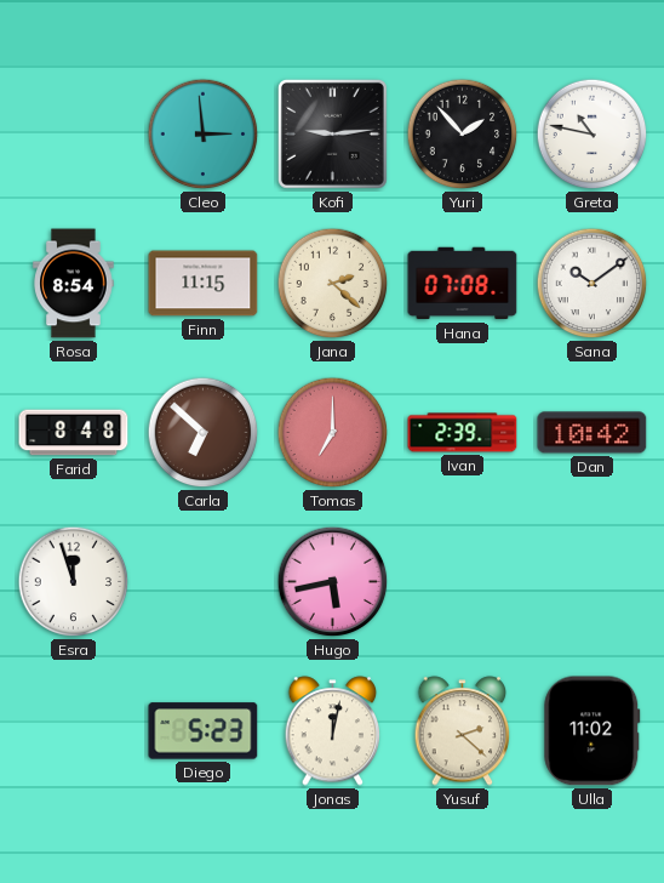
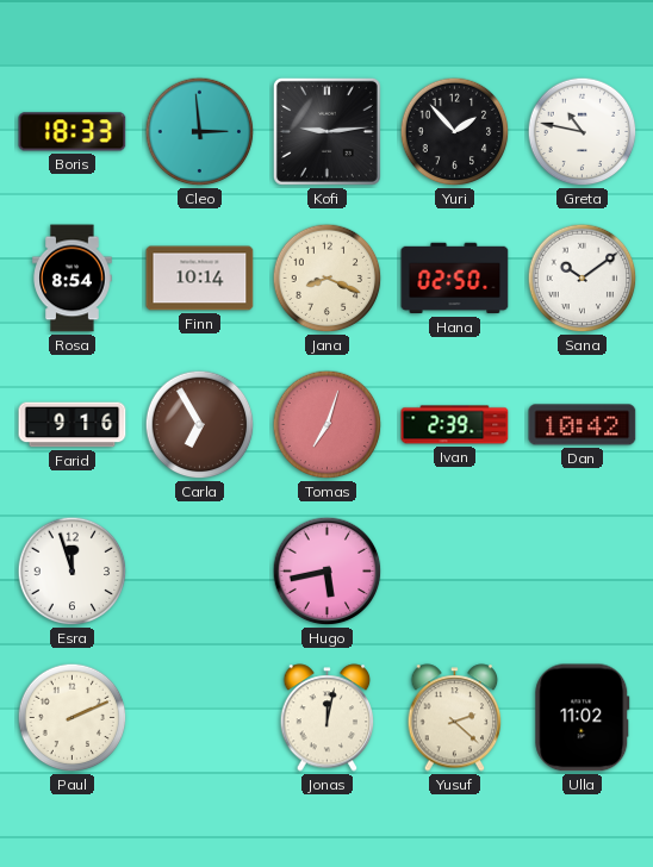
Boris: none -> 18:33
Finn: 11:15 -> 10:14
Jana: 2:22 -> 8:19
Hana: 07:08 -> 02:50
Farid: 8:48 -> 9:16
Carla: 6:52 -> 6:55
Tomas: 7:00 -> 7:03
Paul: none -> 2:11
Diego: 5:23 -> none
